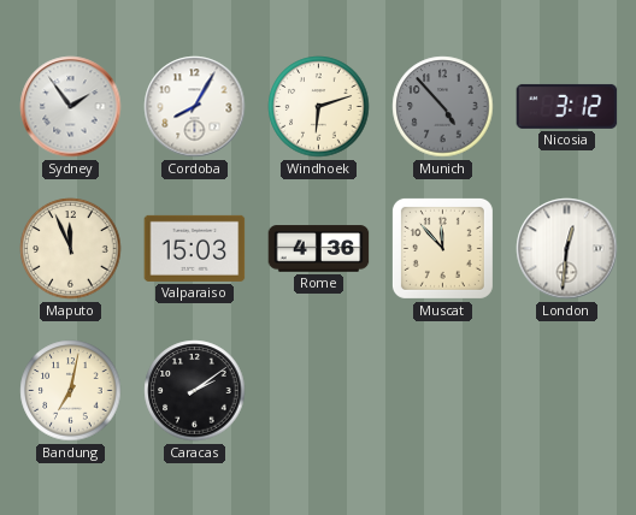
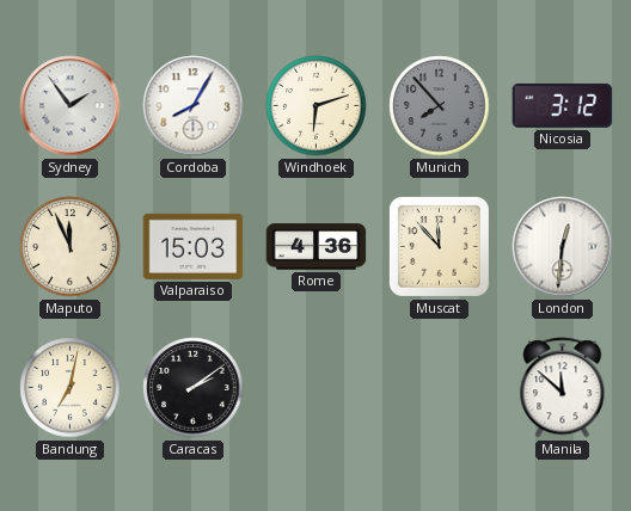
Munich: 4:53 -> 7:53
Manila: none -> 11:52
